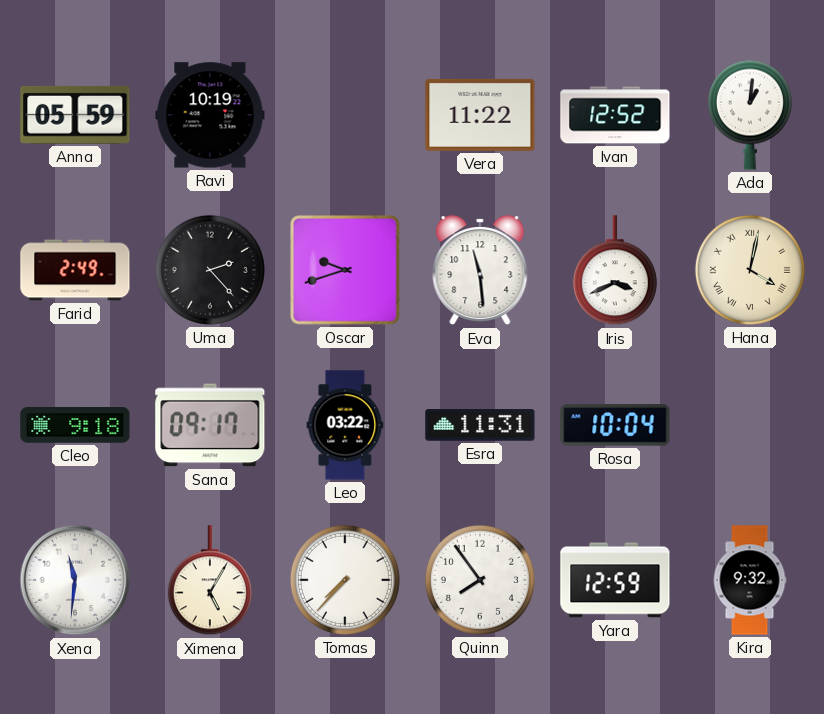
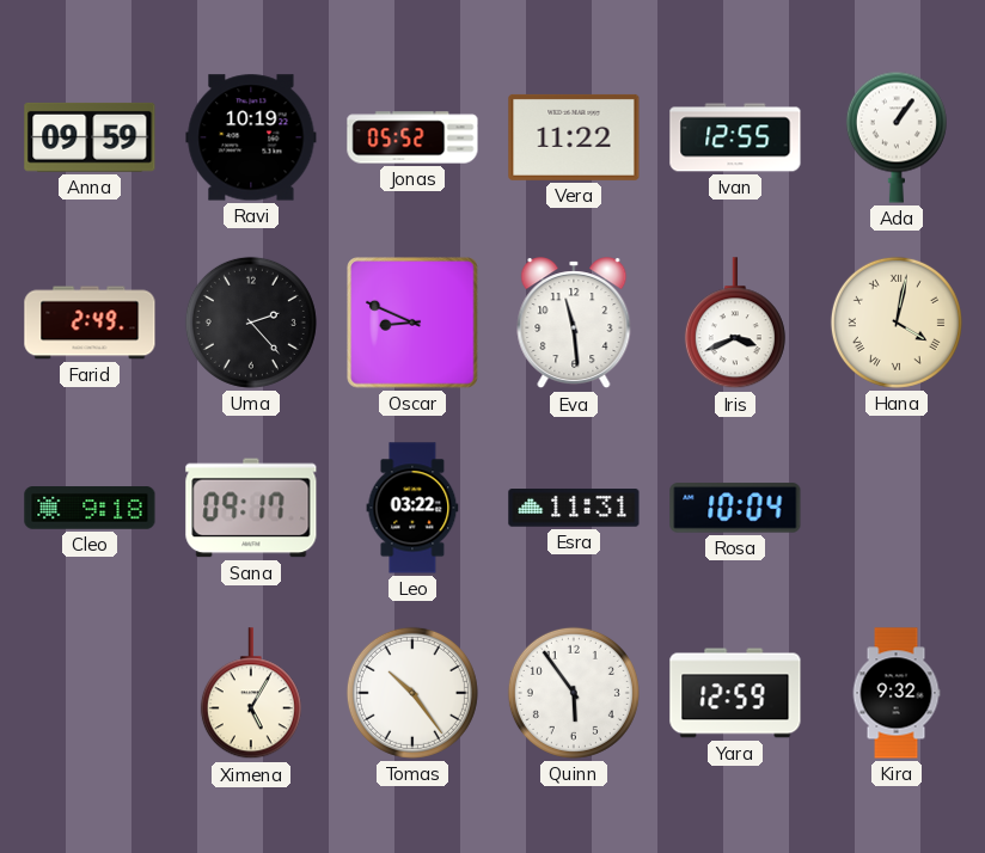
Anna: 05:59 -> 09:59
Jonas: none -> 05:52
Ivan: 12:52 -> 12:55
Ada: 1:01 -> 1:06
Oscar: 9:42 -> 8:49
Xena: 11:31 -> none
Tomas: 7:37 -> 10:24
Quinn: 7:54 -> 5:54
